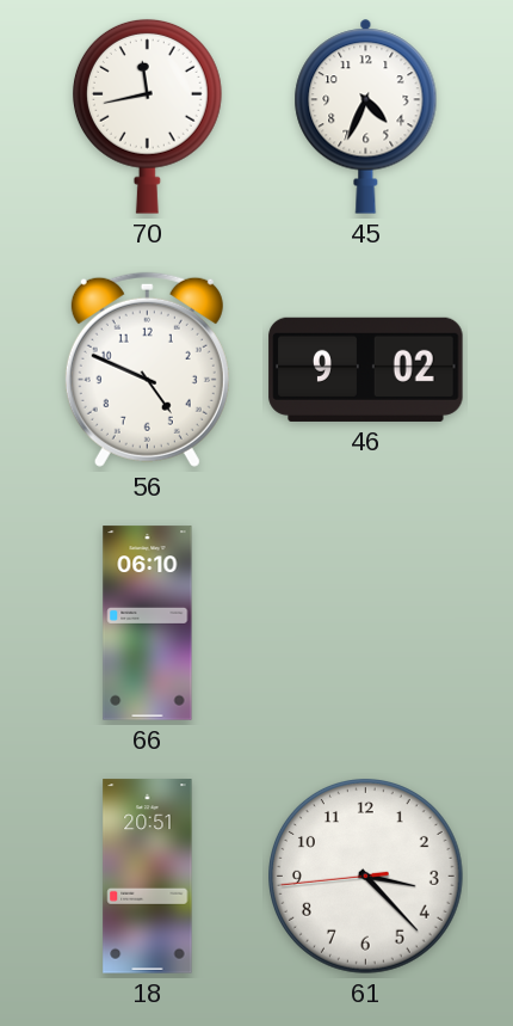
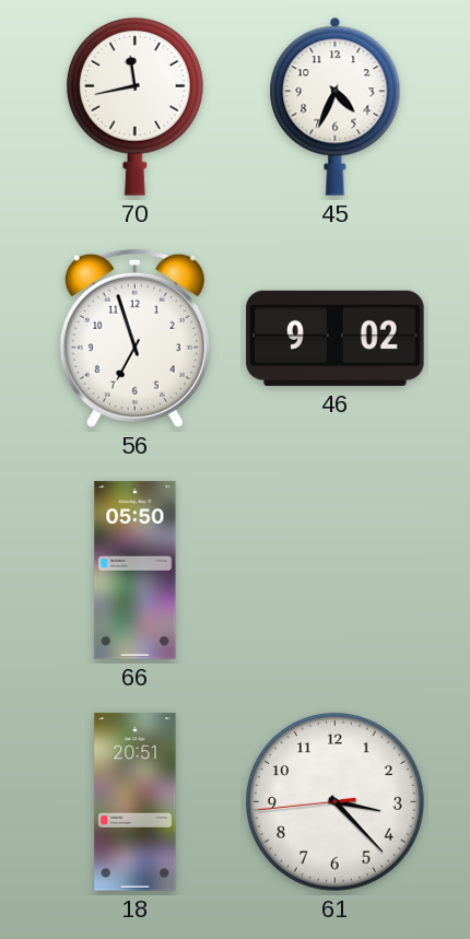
56: 4:49 -> 6:57
66: 06:10 -> 05:50
